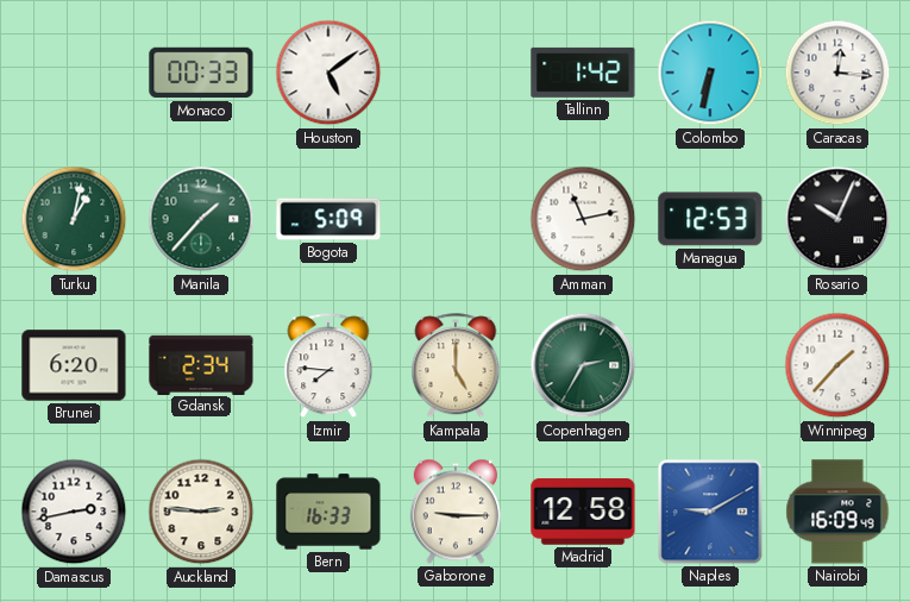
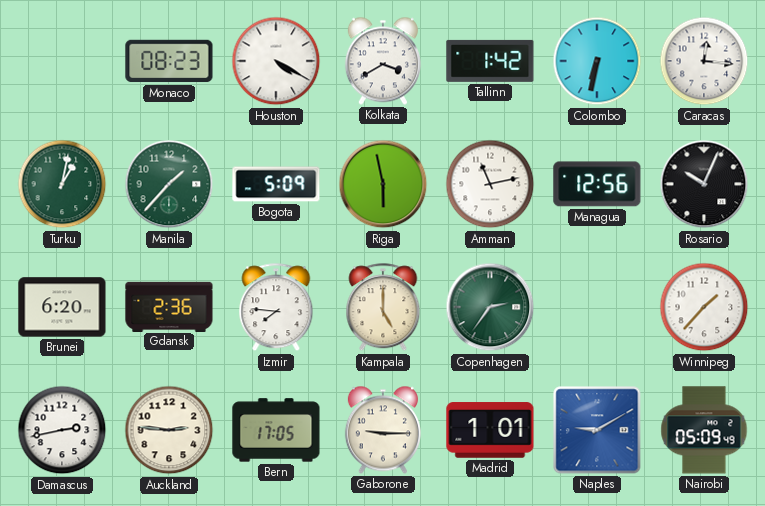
Monaco: 00:33 -> 08:23
Houston: 5:09 -> 4:20
Kolkata: none -> 3:40
Riga: none -> 5:58
Managua: 12:53 -> 12:56
Gdansk: 2:34 -> 2:36
Copenhagen: 2:35 -> 2:36
Bern: 16:33 -> 17:05
Madrid: 12:58 -> 1:01
Nairobi: 16:09 -> 05:09
